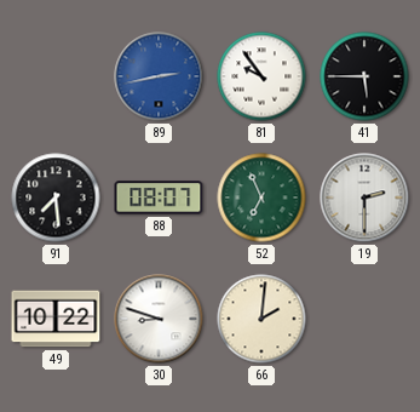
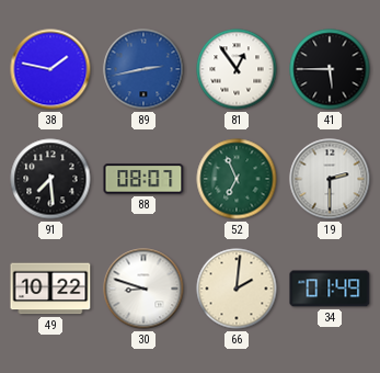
38: none -> 1:47
81: 9:54 -> 12:54
34: none -> 01:49
